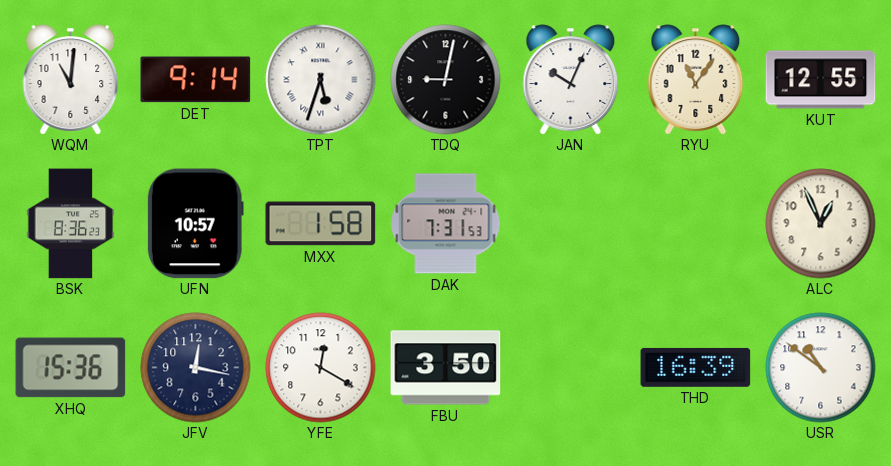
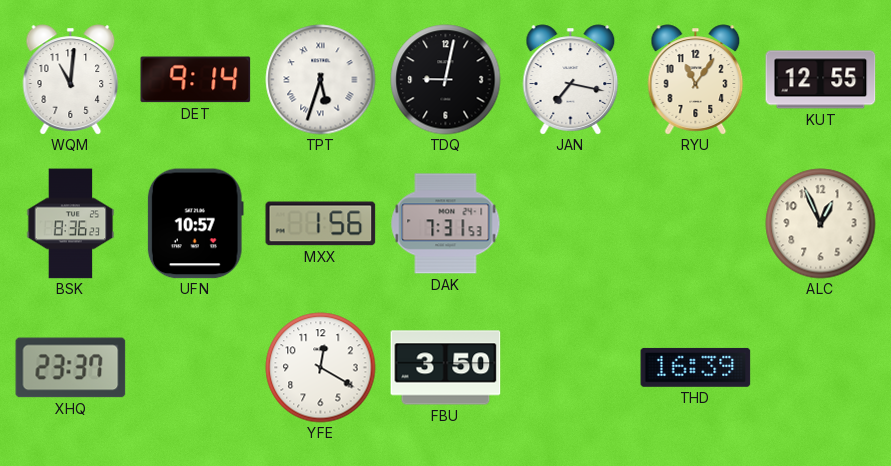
JAN: 10:04 -> 7:17
MXX: 1:58 -> 1:56
XHQ: 15:36 -> 23:37
JFV: 12:17 -> none
USR: 10:51 -> none
